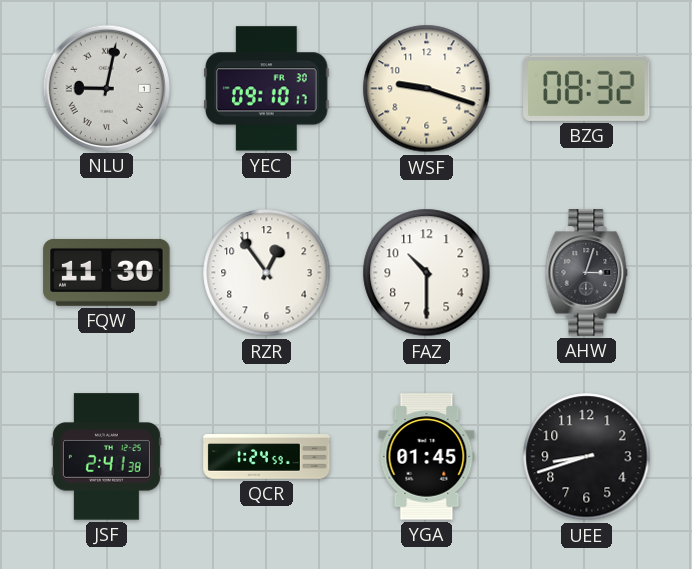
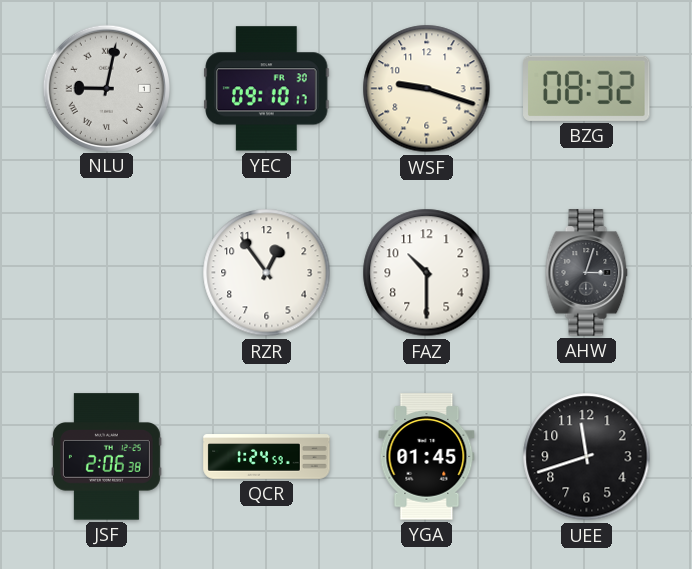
FQW: 11:30 -> none
JSF: 2:41 -> 2:06
UEE: 8:42 -> 11:42
